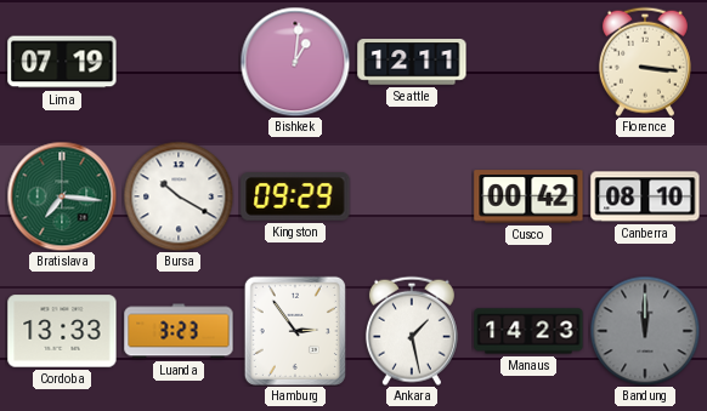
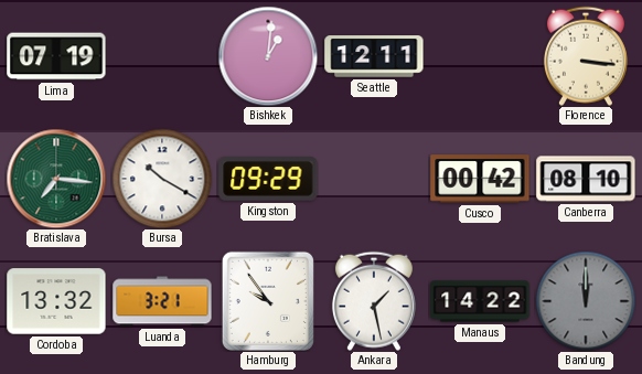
Cordoba: 13:33 -> 13:32
Luanda: 3:23 -> 3:21
Hamburg: 2:54 -> 9:54
Manaus: 14:23 -> 14:22
